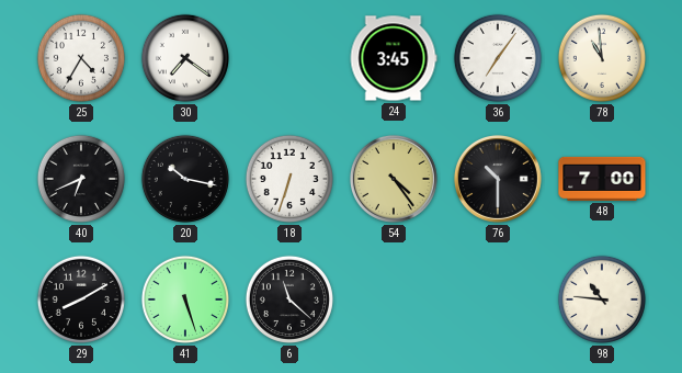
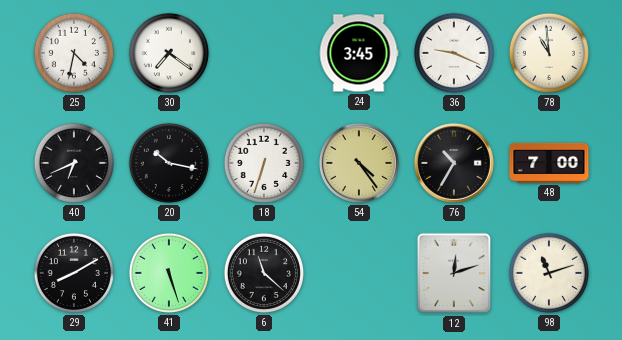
25: 4:35 -> 4:32
36: 7:06 -> 9:19
76: 10:30 -> 10:35
12: none -> 12:12
98: 10:46 -> 11:12
